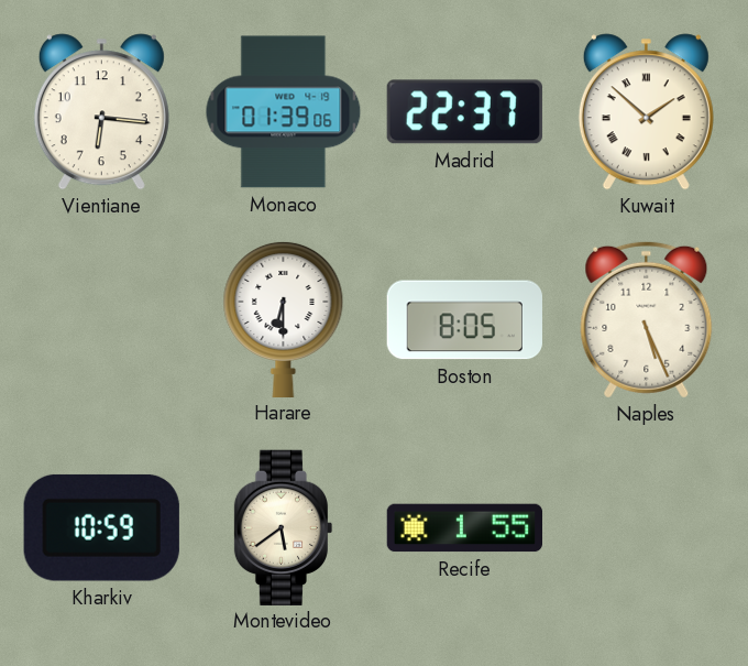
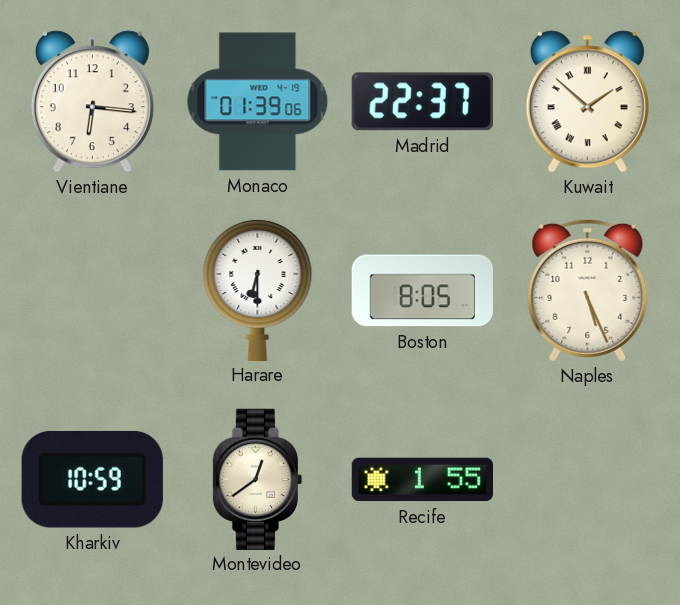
Montevideo: 5:39 -> 12:39
